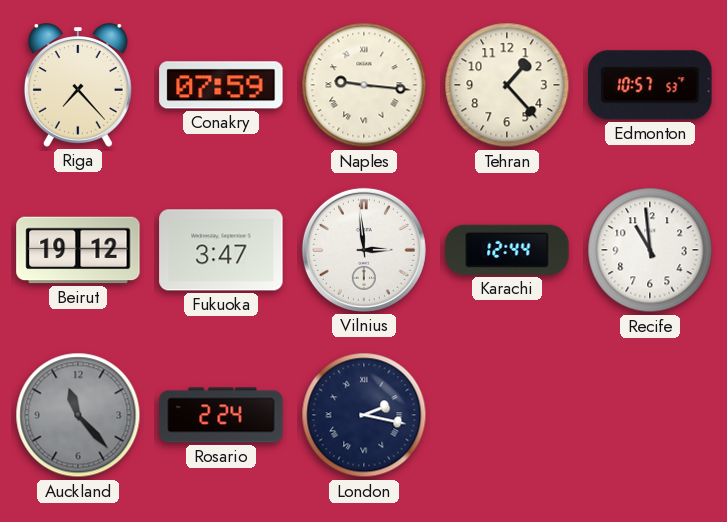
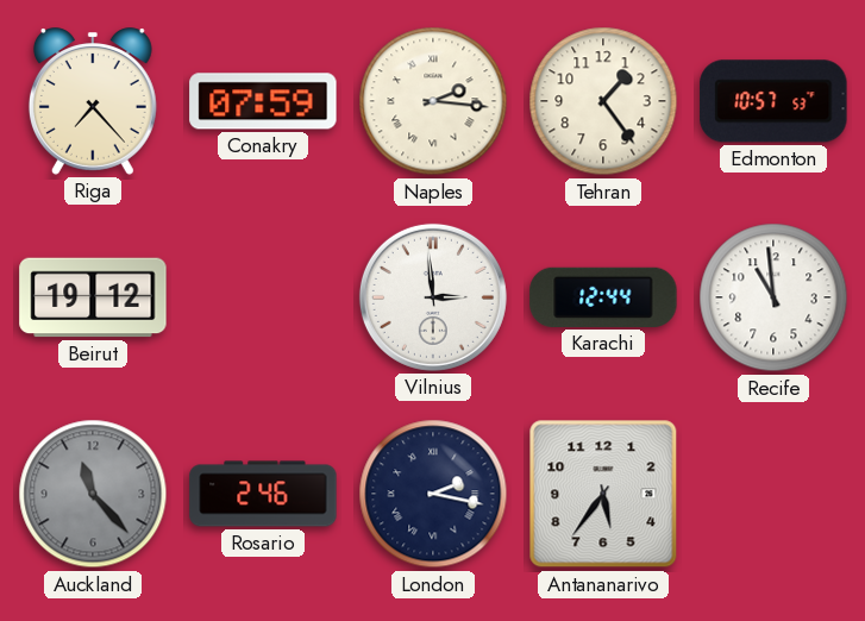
Naples: 9:16 -> 2:16
Tehran: 1:23 -> 1:24
Fukuoka: 3:47 -> none
Rosario: 2:24 -> 2:46
Antananarivo: none -> 5:36
